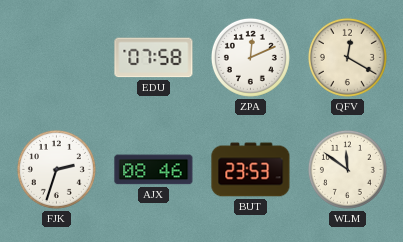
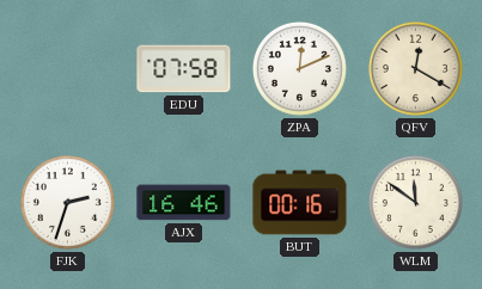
AJX: 08:46 -> 16:46
BUT: 23:53 -> 00:16
